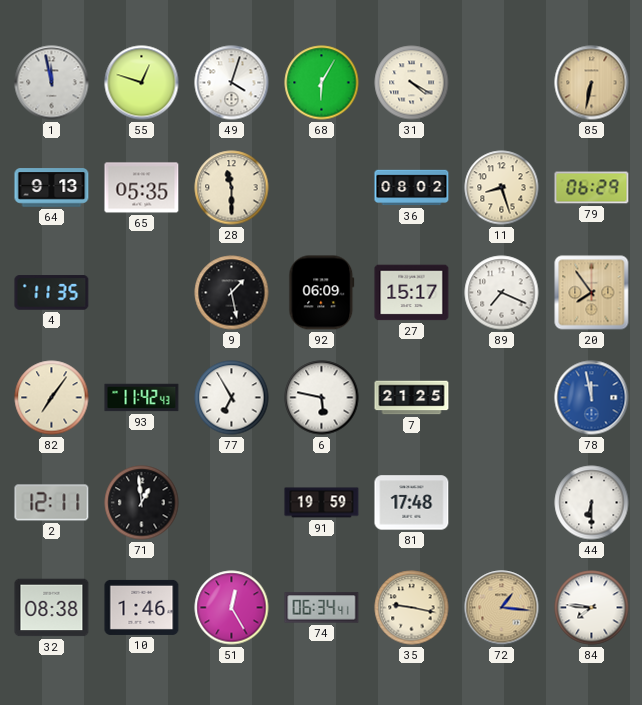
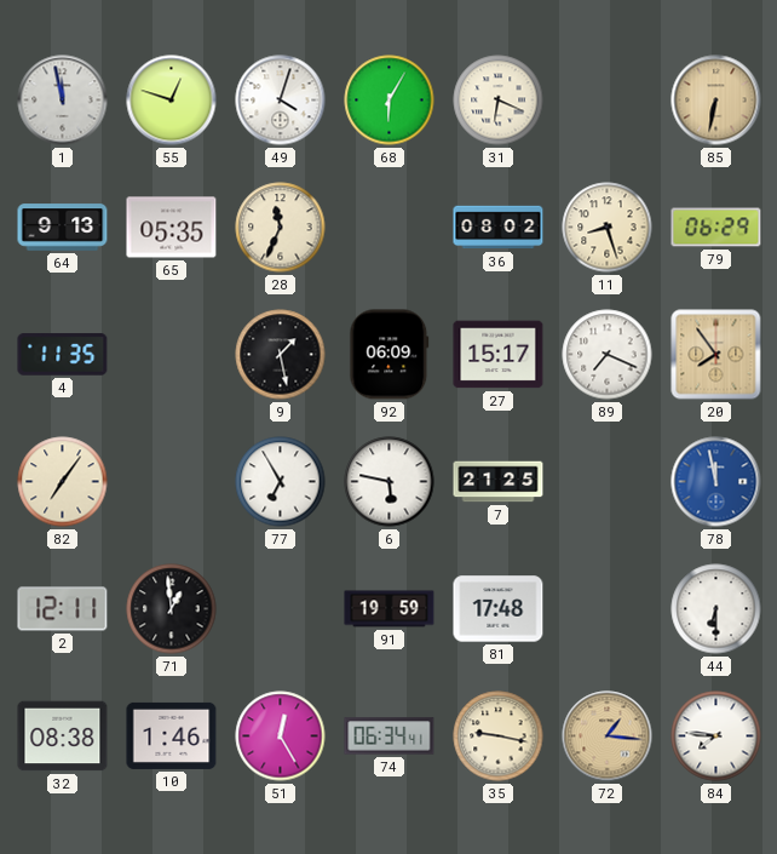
31: 4:20 -> 6:19
28: 11:30 -> 11:34
93: 11:42 -> none
